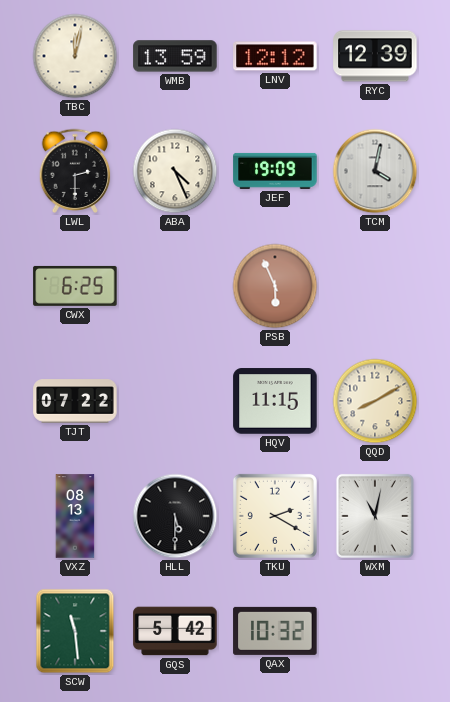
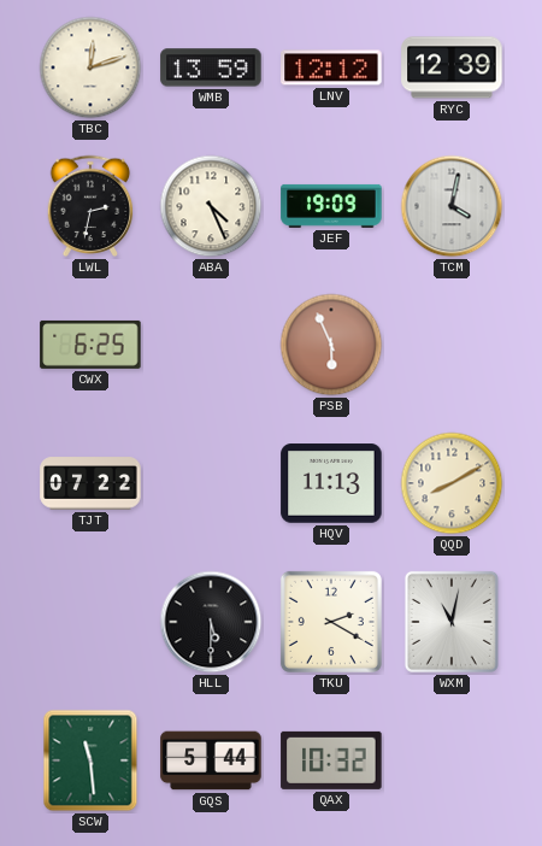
TBC: 12:02 -> 12:12
LWL: 2:30 -> 2:32
HQV: 11:15 -> 11:13
VXZ: 08:13 -> none
GQS: 5:42 -> 5:44
